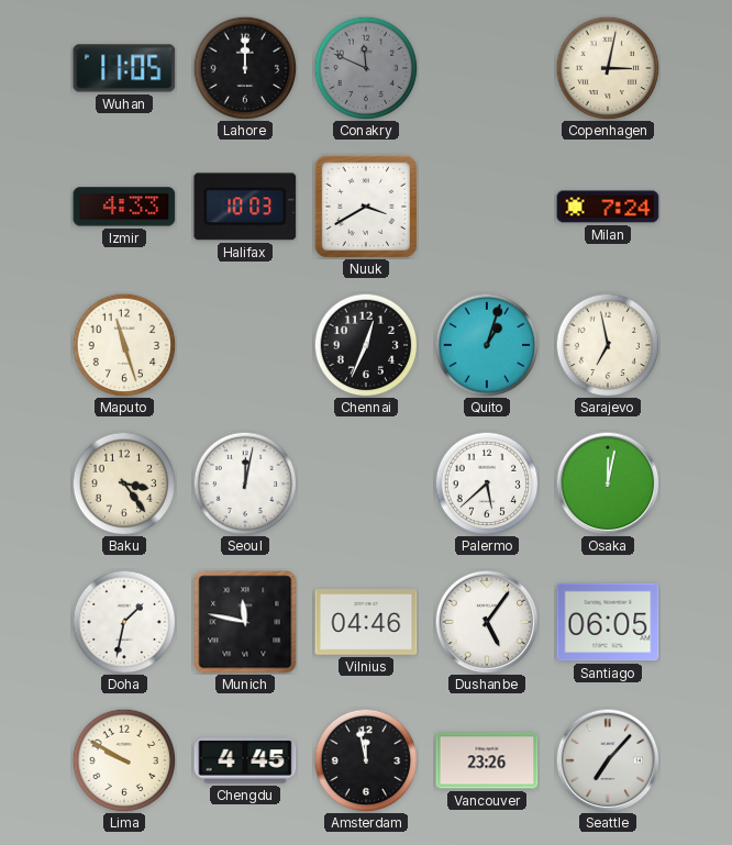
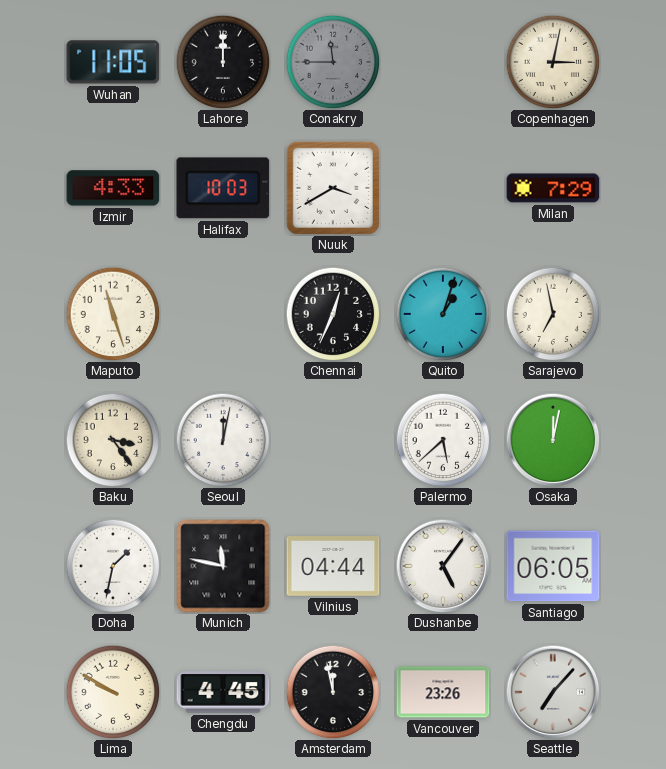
Conakry: 11:49 -> 11:45
Milan: 7:24 -> 7:29
Vilnius: 04:46 -> 04:44
